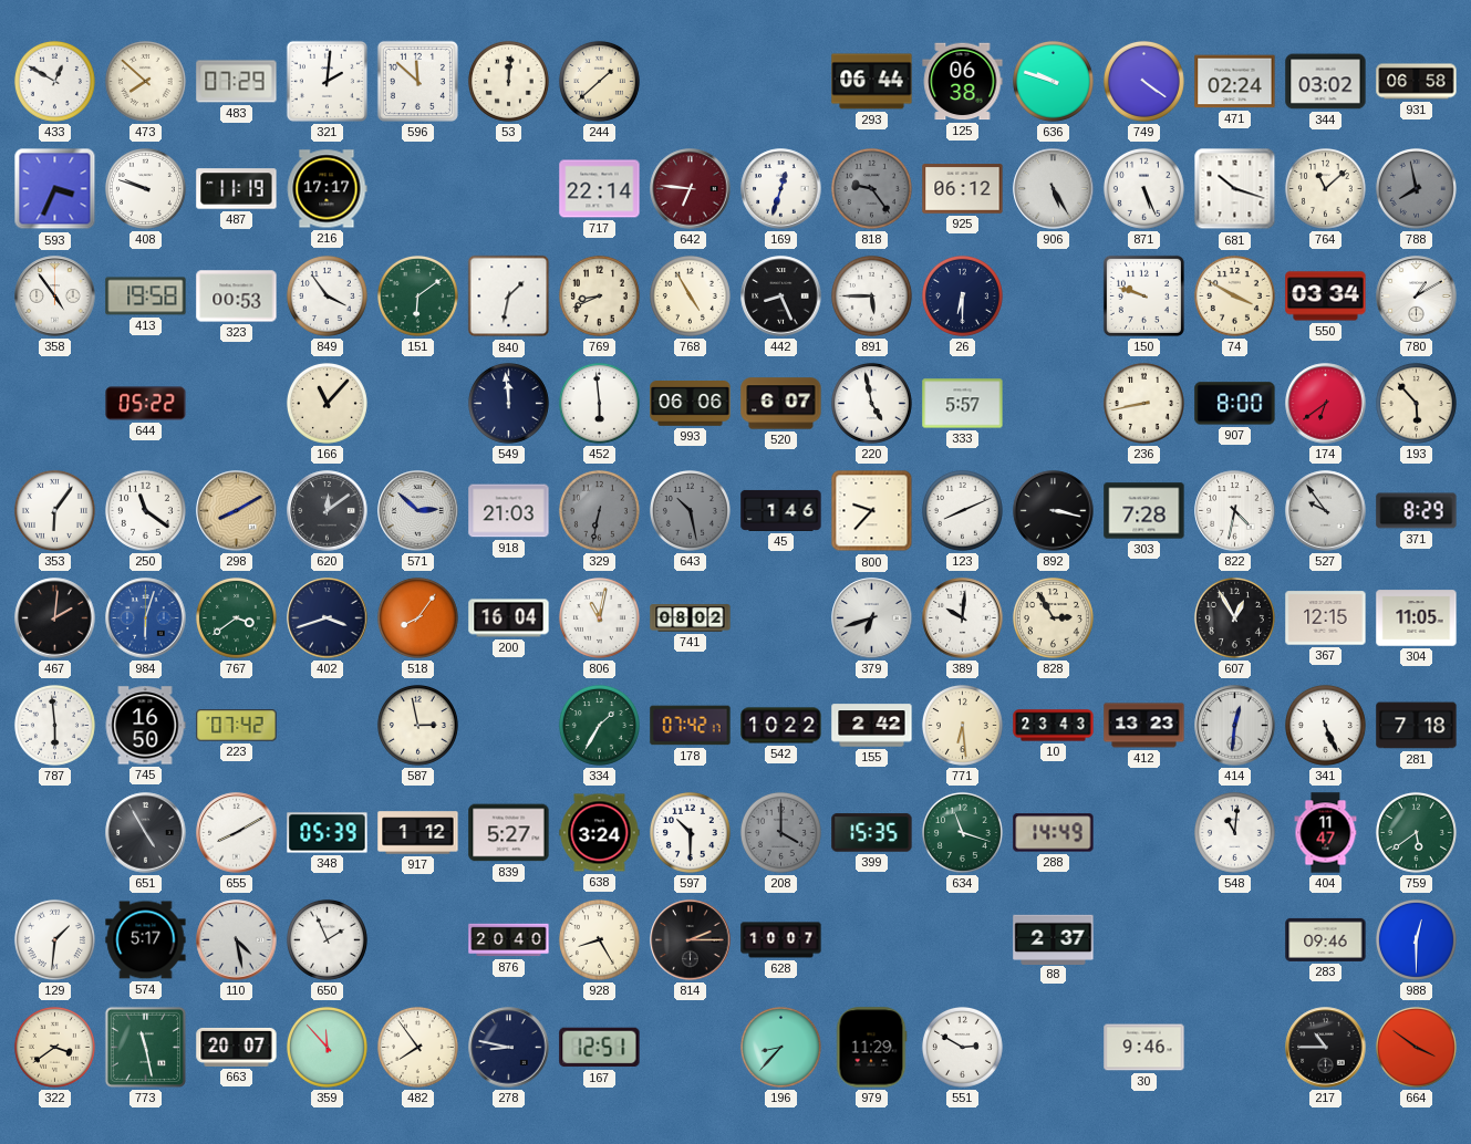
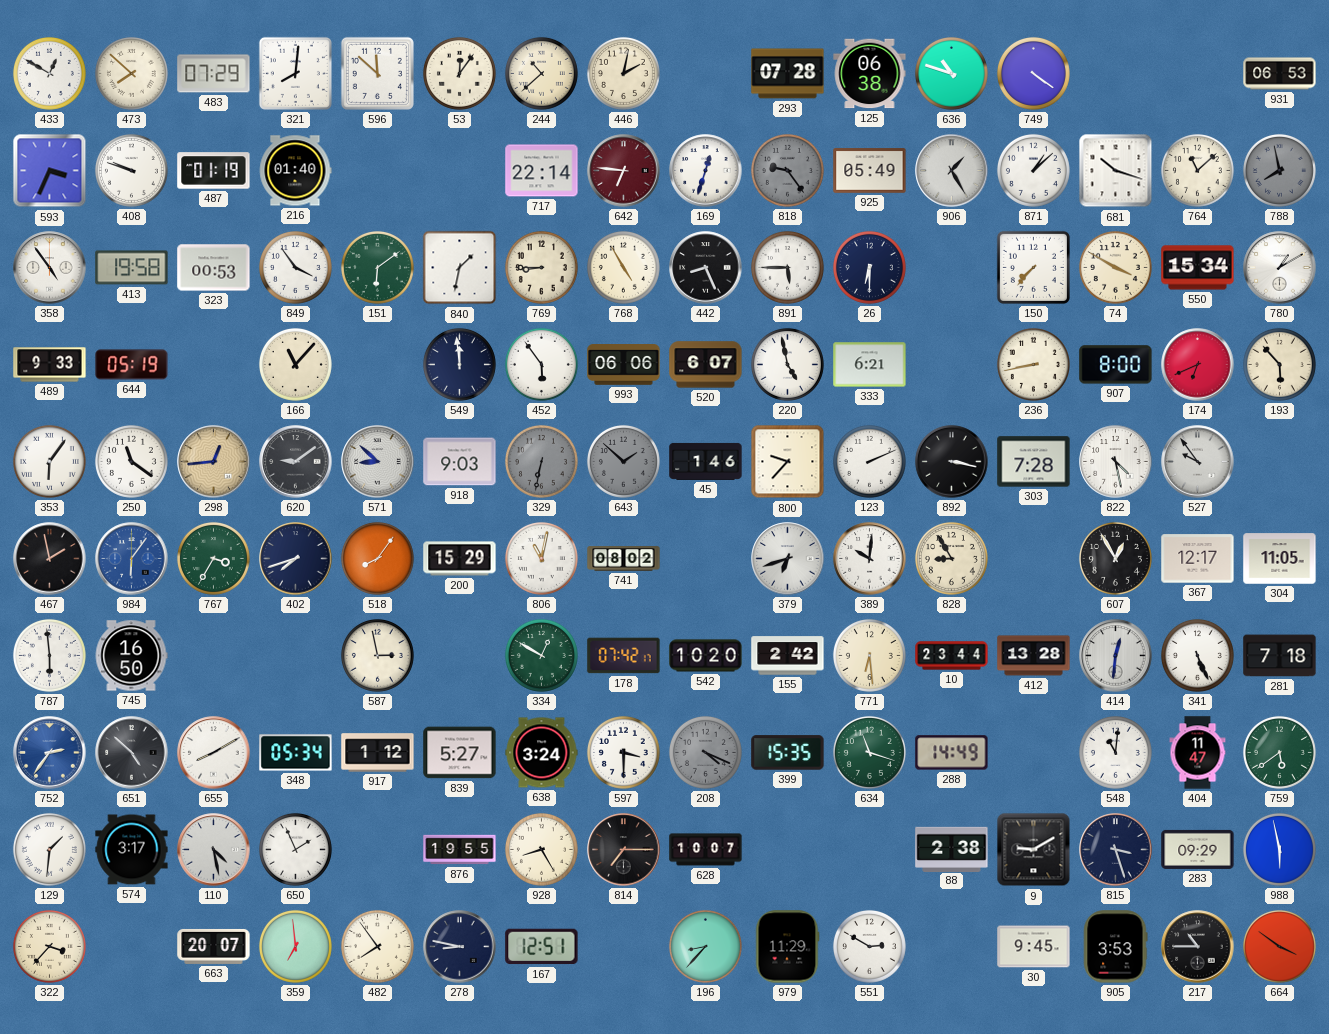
321: 2:01 -> 8:01
53: 12:01 -> 12:06
244: 1:38 -> 10:38
446: none -> 2:02
293: 06:44 -> 07:28
636: 9:48 -> 10:48
471: 02:24 -> none
344: 03:02 -> none
931: 06:58 -> 06:53
487: 11:19 -> 01:19
216: 17:17 -> 01:40
925: 06:12 -> 05:49
906: 5:25 -> 1:25
871: 5:26 -> 1:08
769: 8:41 -> 8:45
150: 9:48 -> 7:37
550: 03:34 -> 15:34
489: none -> 9:33
644: 05:22 -> 05:19
452: 5:59 -> 5:54
333: 5:57 -> 6:21
174: 6:39 -> 6:41
298: 8:10 -> 12:44
620: 12:09 -> 9:09
571: 2:52 -> 8:52
918: 21:03 -> 9:03
643: 10:28 -> 1:52
123: 8:11 -> 2:11
822: 4:32 -> 4:28
371: 8:29 -> none
467: 2:01 -> 1:58
984: 6:03 -> 6:06
767: 3:39 -> 3:35
402: 3:42 -> 7:42
200: 16:04 -> 15:29
828: 2:55 -> 8:55
367: 12:15 -> 12:17
223: 07:42 -> none
334: 1:35 -> 12:50
542: 10:22 -> 10:20
10: 23:43 -> 23:44
412: 13:23 -> 13:28
752: none -> 2:36
651: 4:55 -> 4:52
348: 05:39 -> 05:34
597: 10:30 -> 3:30
208: 4:00 -> 4:19
574: 5:17 -> 3:17
876: 20:40 -> 19:55
814: 2:15 -> 7:15
88: 2:37 -> 2:38
9: none -> 9:10
815: none -> 3:27
283: 09:46 -> 09:29
988: 12:30 -> 5:58
322: 3:39 -> 3:37
773: 11:28 -> none
359: 11:53 -> 6:59
30: 9:46 -> 9:45
905: none -> 3:53
